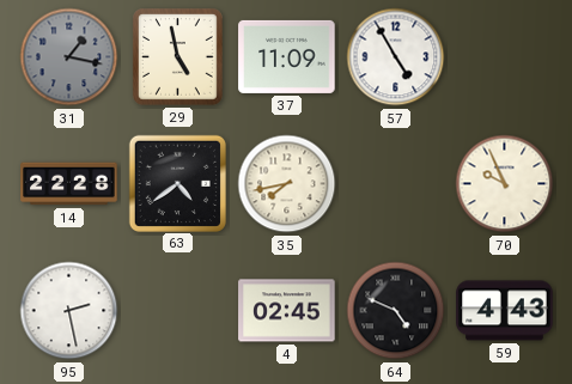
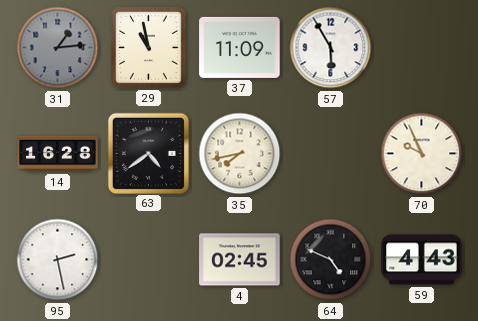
31: 1:17 -> 1:14
29: 4:58 -> 10:58
57: 4:55 -> 5:55
14: 22:28 -> 16:28
